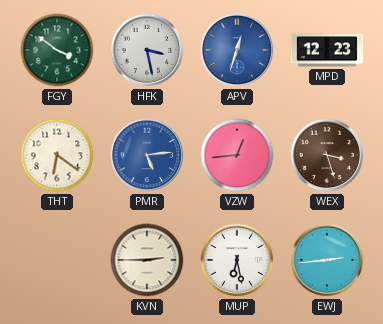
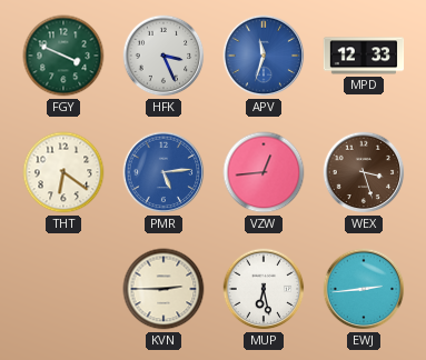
FGY: 3:51 -> 3:49
HFK: 3:28 -> 3:26
APV: 12:33 -> 11:33
MPD: 12:23 -> 12:33
